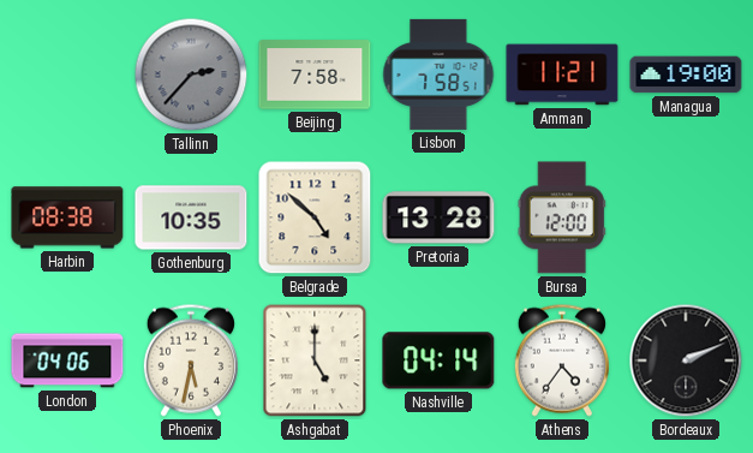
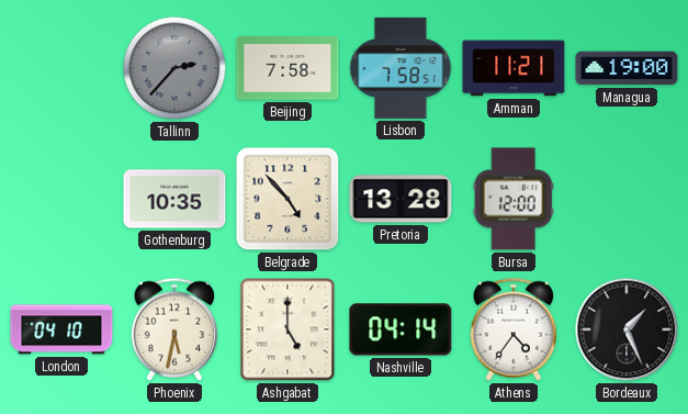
Harbin: 08:38 -> none
Belgrade: 4:52 -> 4:53
London: 04:06 -> 04:10
Bordeaux: 2:11 -> 1:26
